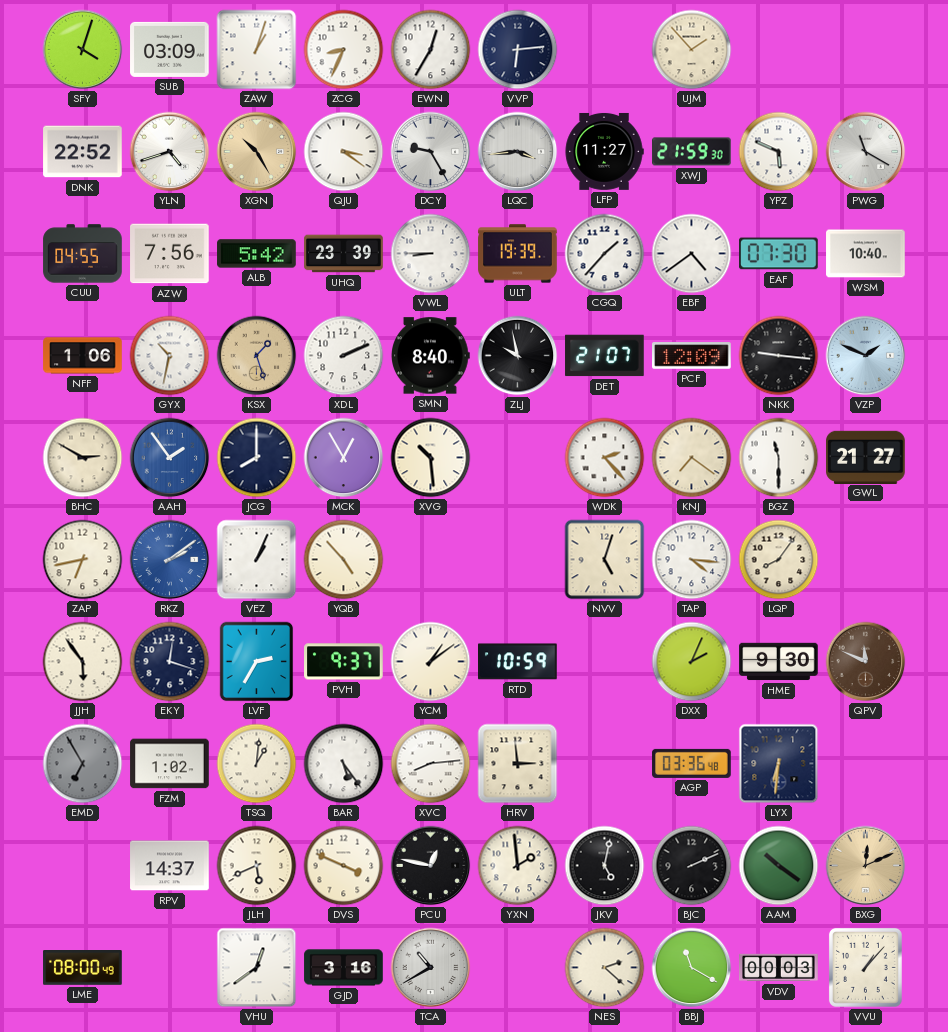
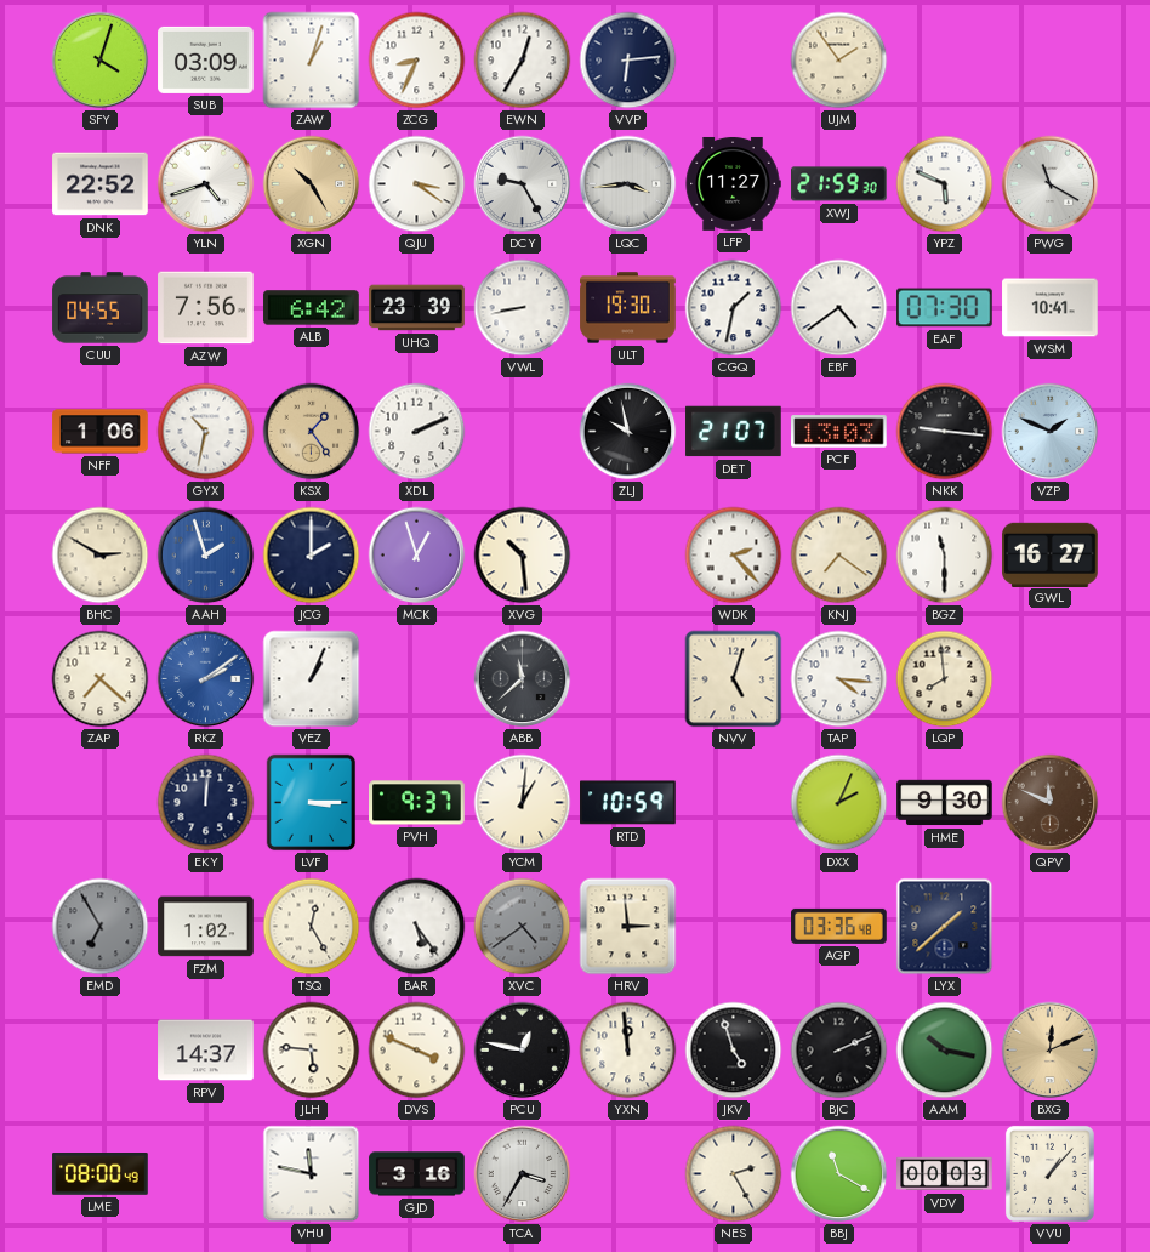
UJM: 1:53 -> 1:54
ALB: 5:42 -> 6:42
VWL: 8:45 -> 8:43
ULT: 19:39 -> 19:30
CGQ: 1:37 -> 1:32
WSM: 10:40 -> 10:41
KSX: 1:27 -> 1:24
SMN: 8:40 -> none
PCF: 12:09 -> 13:03
AAH: 1:54 -> 1:57
JCG: 8:00 -> 2:00
MCK: 12:55 -> 12:57
GWL: 21:27 -> 16:27
ZAP: 6:43 -> 7:22
YQB: 4:53 -> none
ABB: none -> 11:38
LQP: 8:06 -> 7:59
JJH: 5:54 -> none
EKY: 12:18 -> 12:01
LVF: 2:35 -> 3:15
YCM: 1:09 -> 1:01
TSQ: 1:01 -> 12:25
XVC: 8:14 -> 4:39
XVC dial: white -> grey
LYX: 6:31 -> 1:38
JLH: 5:41 -> 5:46
YXN: 1:59 -> 11:59
JKV: 5:02 -> 4:57
AAM: 10:21 -> 10:17
VHU: 12:39 -> 11:47
TCA: 10:40 -> 3:35
NES: 2:22 -> 2:25
